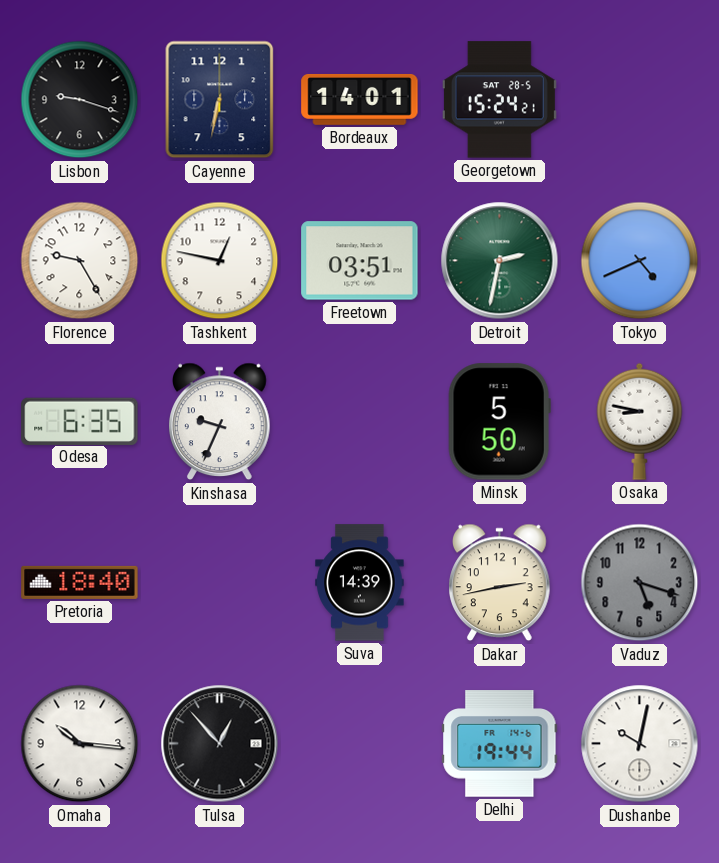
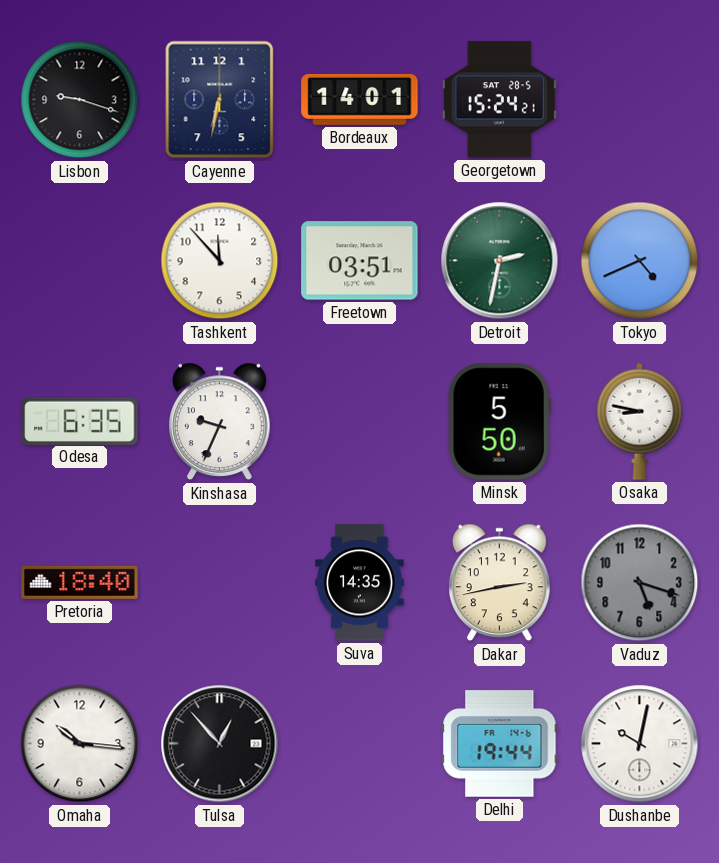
Florence: 9:25 -> none
Tashkent: 12:47 -> 11:53
Suva: 14:39 -> 14:35
